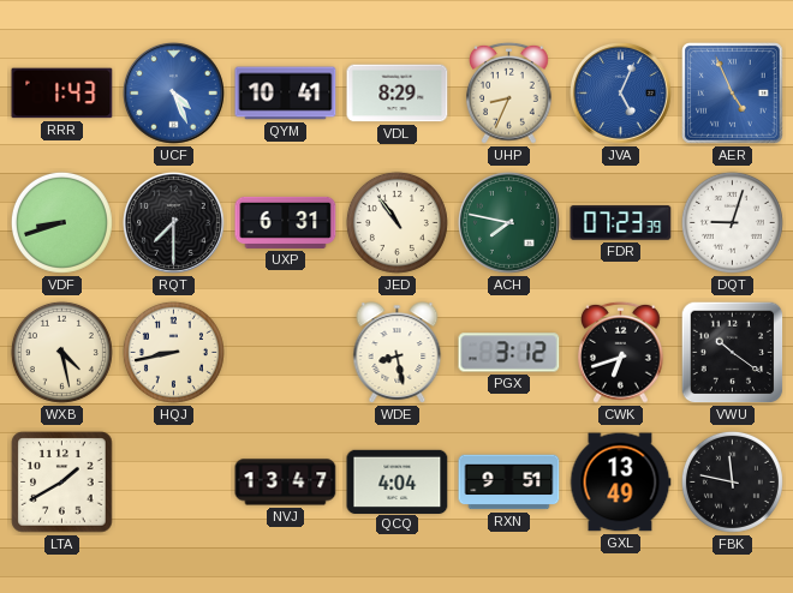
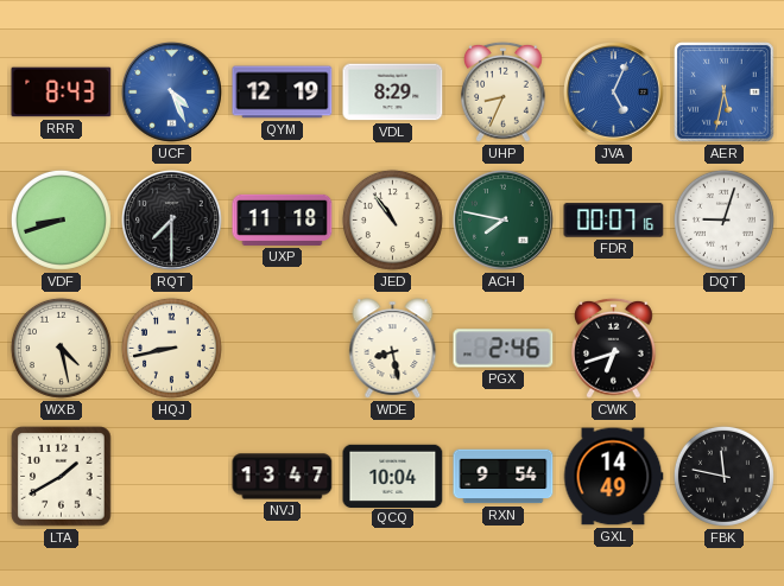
RRR: 1:43 -> 8:43
QYM: 10:41 -> 12:19
AER: 4:56 -> 5:32
UXP: 6:31 -> 11:18
FDR: 07:23 -> 00:07
PGX: 3:12 -> 2:46
VWU: 10:21 -> none
QCQ: 4:04 -> 10:04
RXN: 9:51 -> 9:54
GXL: 13:49 -> 14:49
